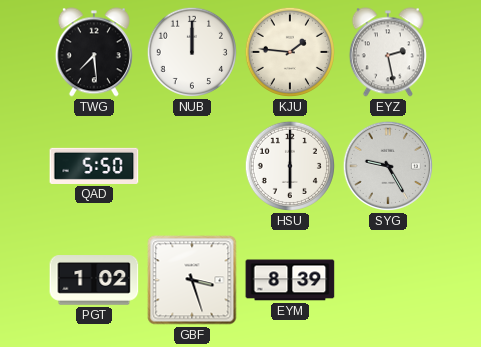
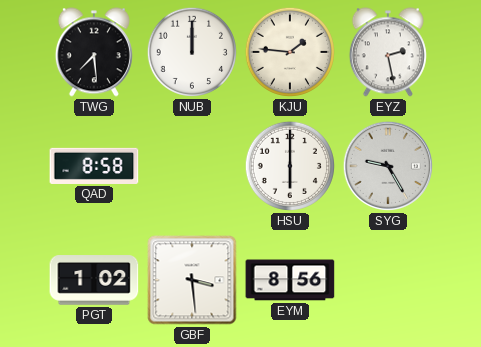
QAD: 5:50 -> 8:58
GBF: 3:27 -> 3:29
EYM: 8:39 -> 8:56
